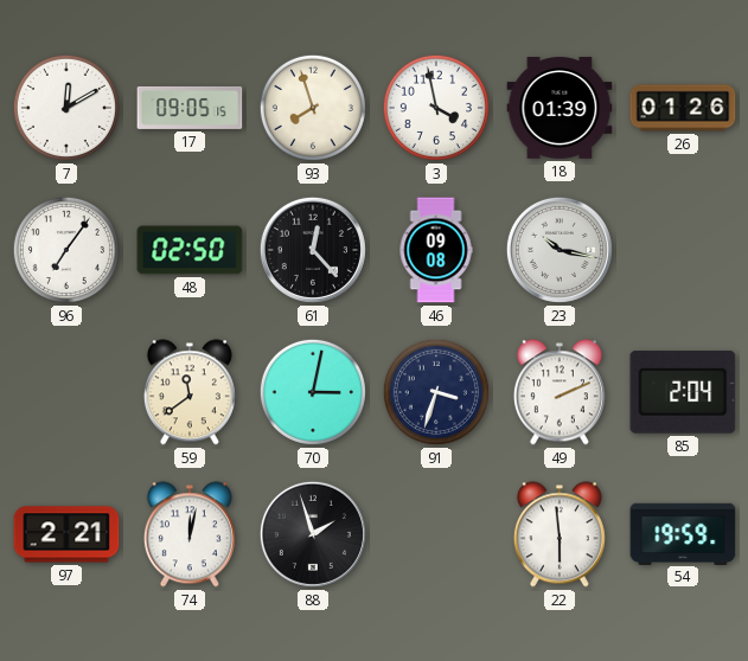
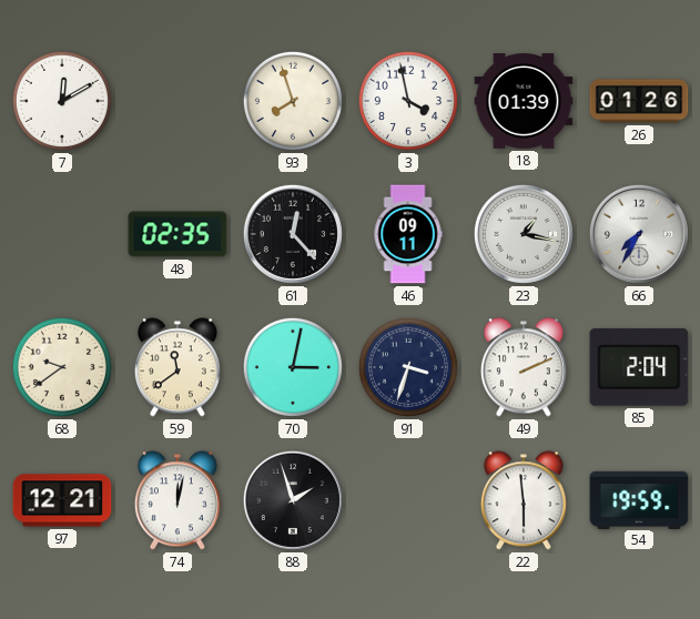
17: 09:05 -> none
96: 7:06 -> none
48: 02:50 -> 02:35
46: 09:08 -> 09:11
23: 10:17 -> 1:17
66: none -> 7:35
68: none -> 9:39
97: 2:21 -> 12:21
